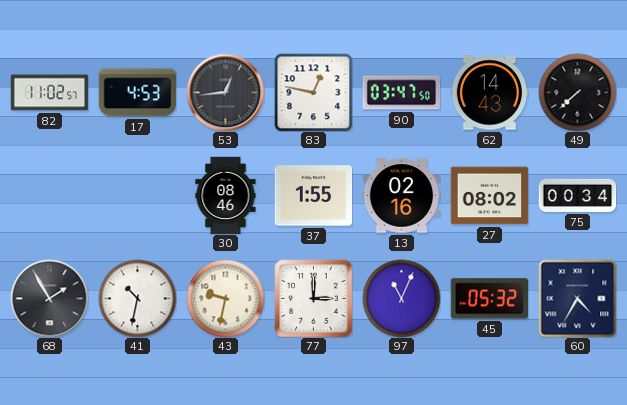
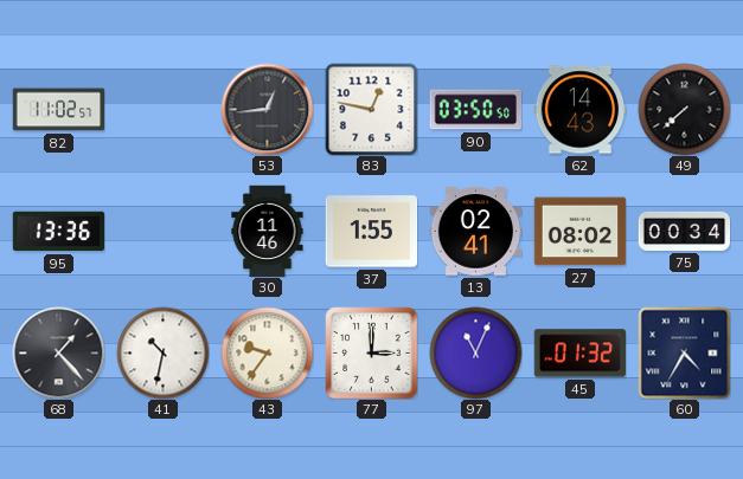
17: 4:53 -> none
90: 03:47 -> 03:50
95: none -> 13:36
30: 08:46 -> 11:46
13: 02:16 -> 02:41
68: 1:55 -> 1:23
43: 9:32 -> 9:36
45: 05:32 -> 01:32
